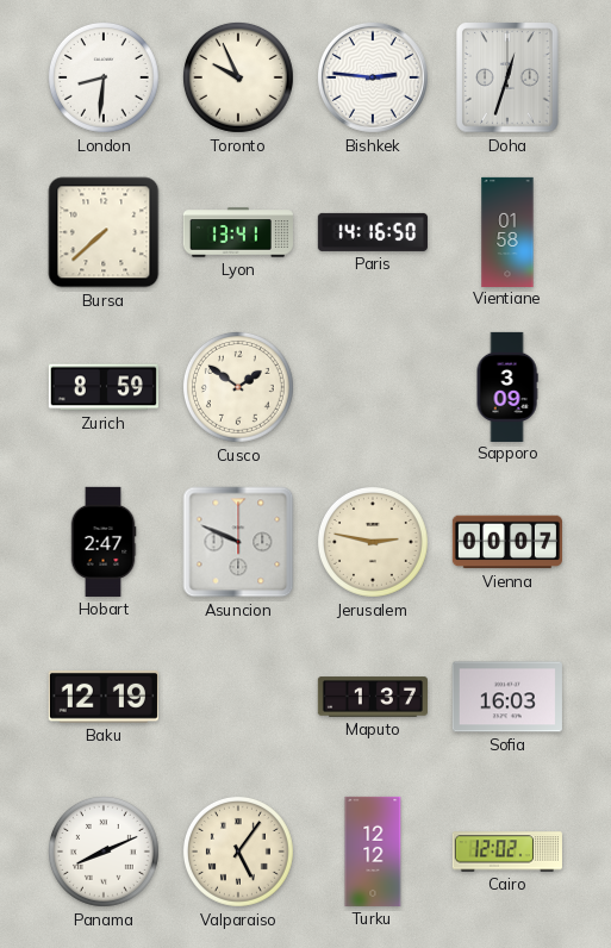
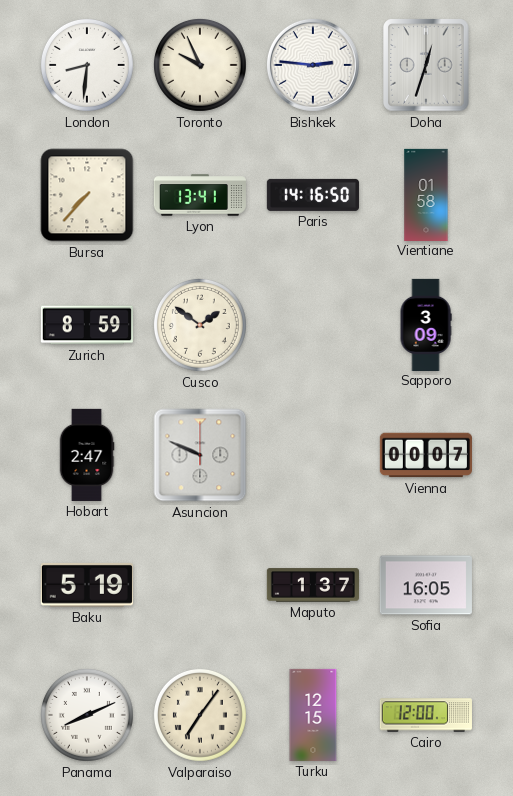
Bursa: 7:38 -> 7:37
Jerusalem: 2:47 -> none
Baku: 12:19 -> 5:19
Sofia: 16:03 -> 16:05
Valparaiso: 5:06 -> 7:06
Turku: 12:12 -> 12:15
Cairo: 12:02 -> 12:00
